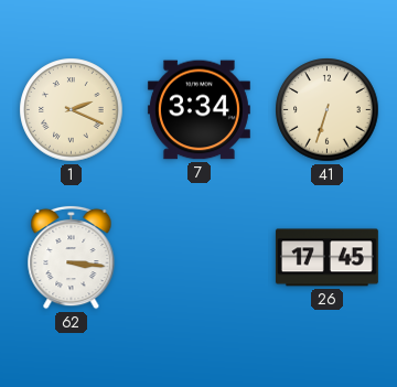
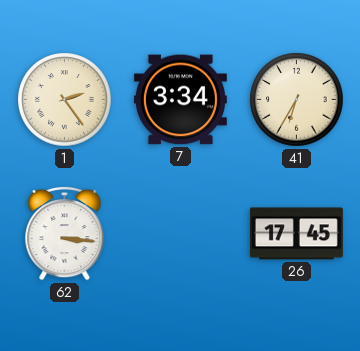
1: 2:19 -> 2:24
41: 6:33 -> 6:35
